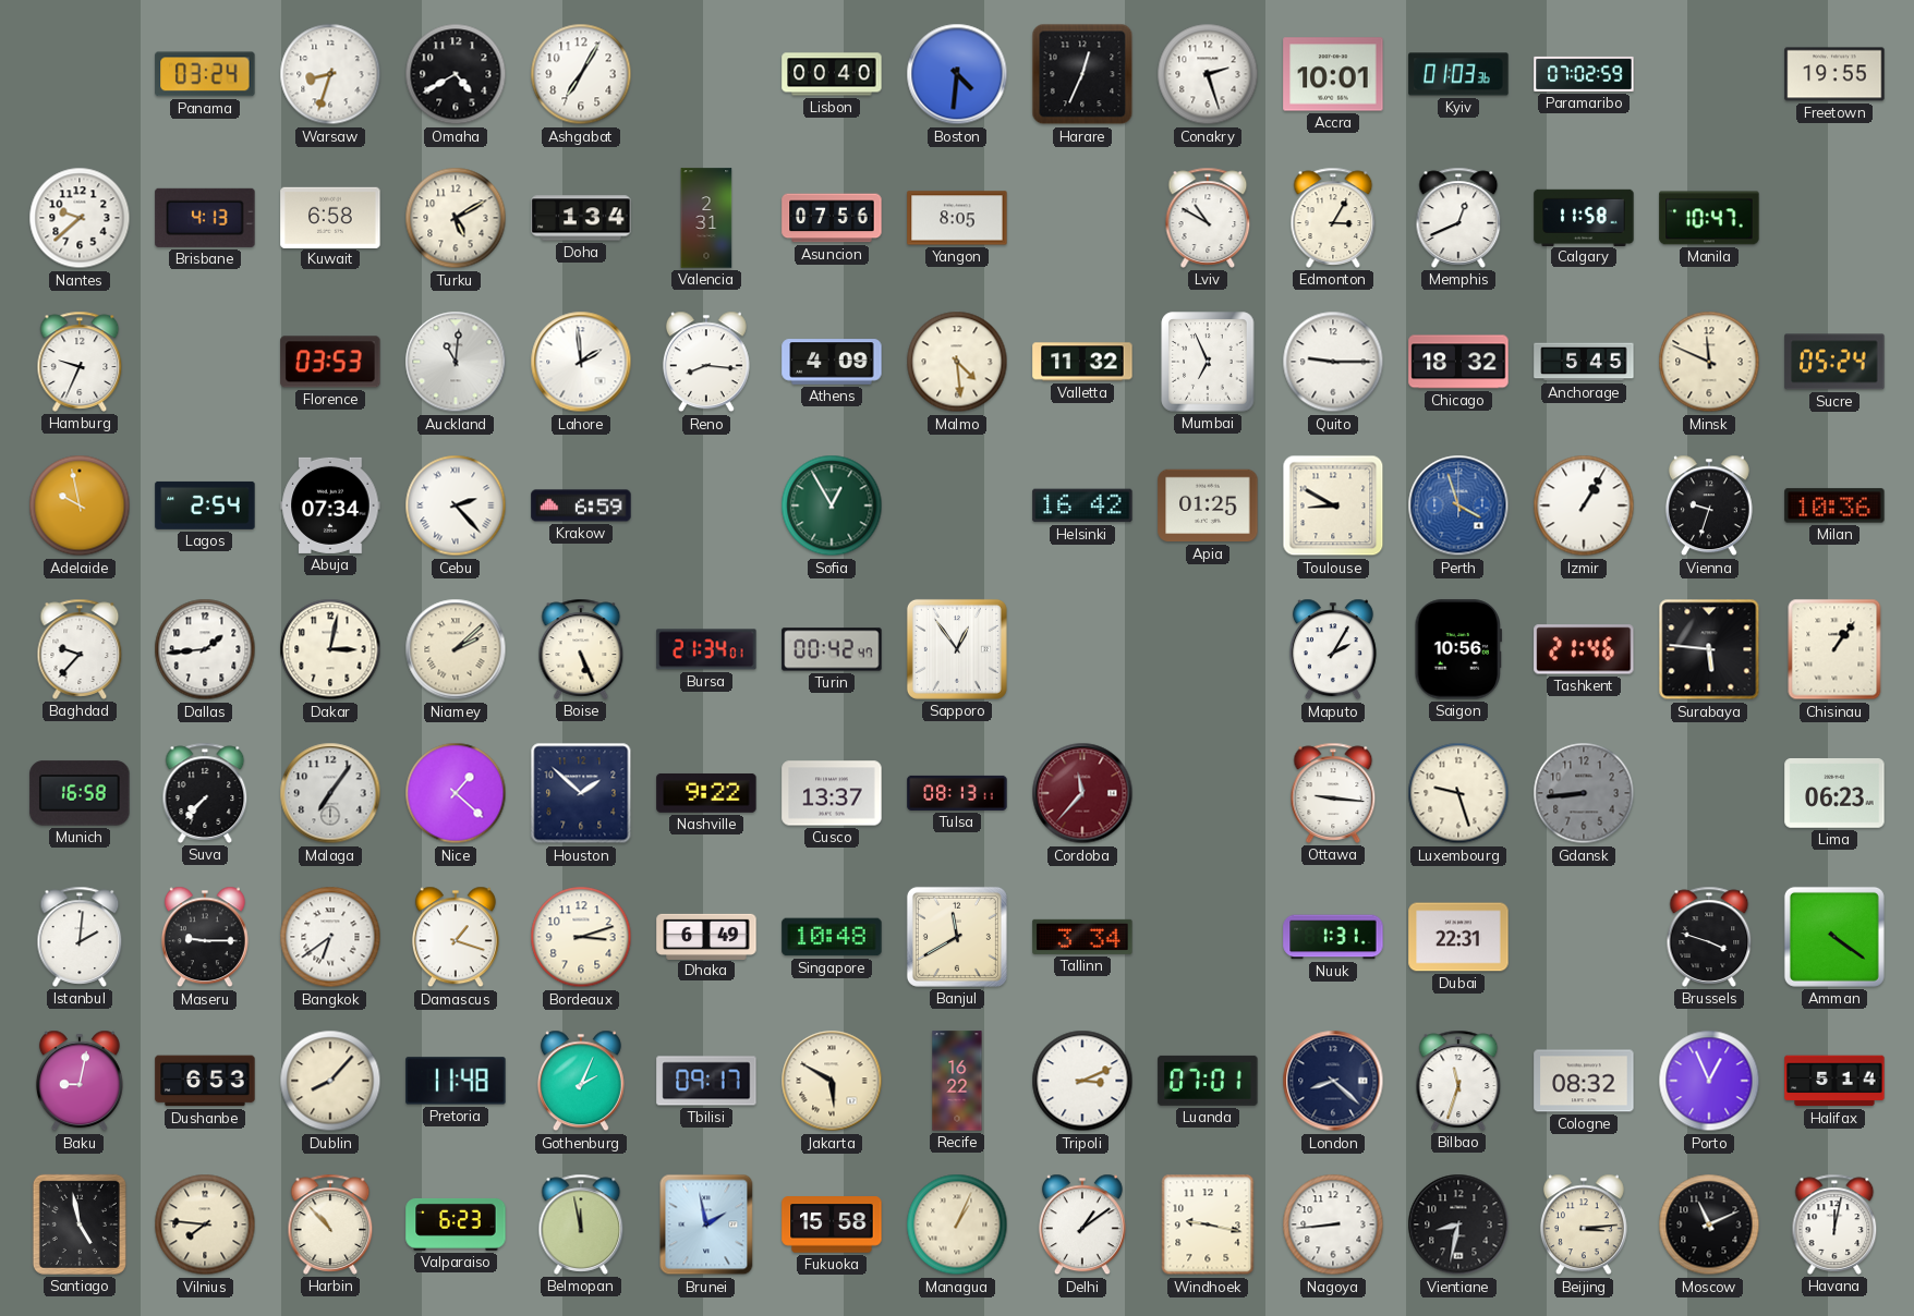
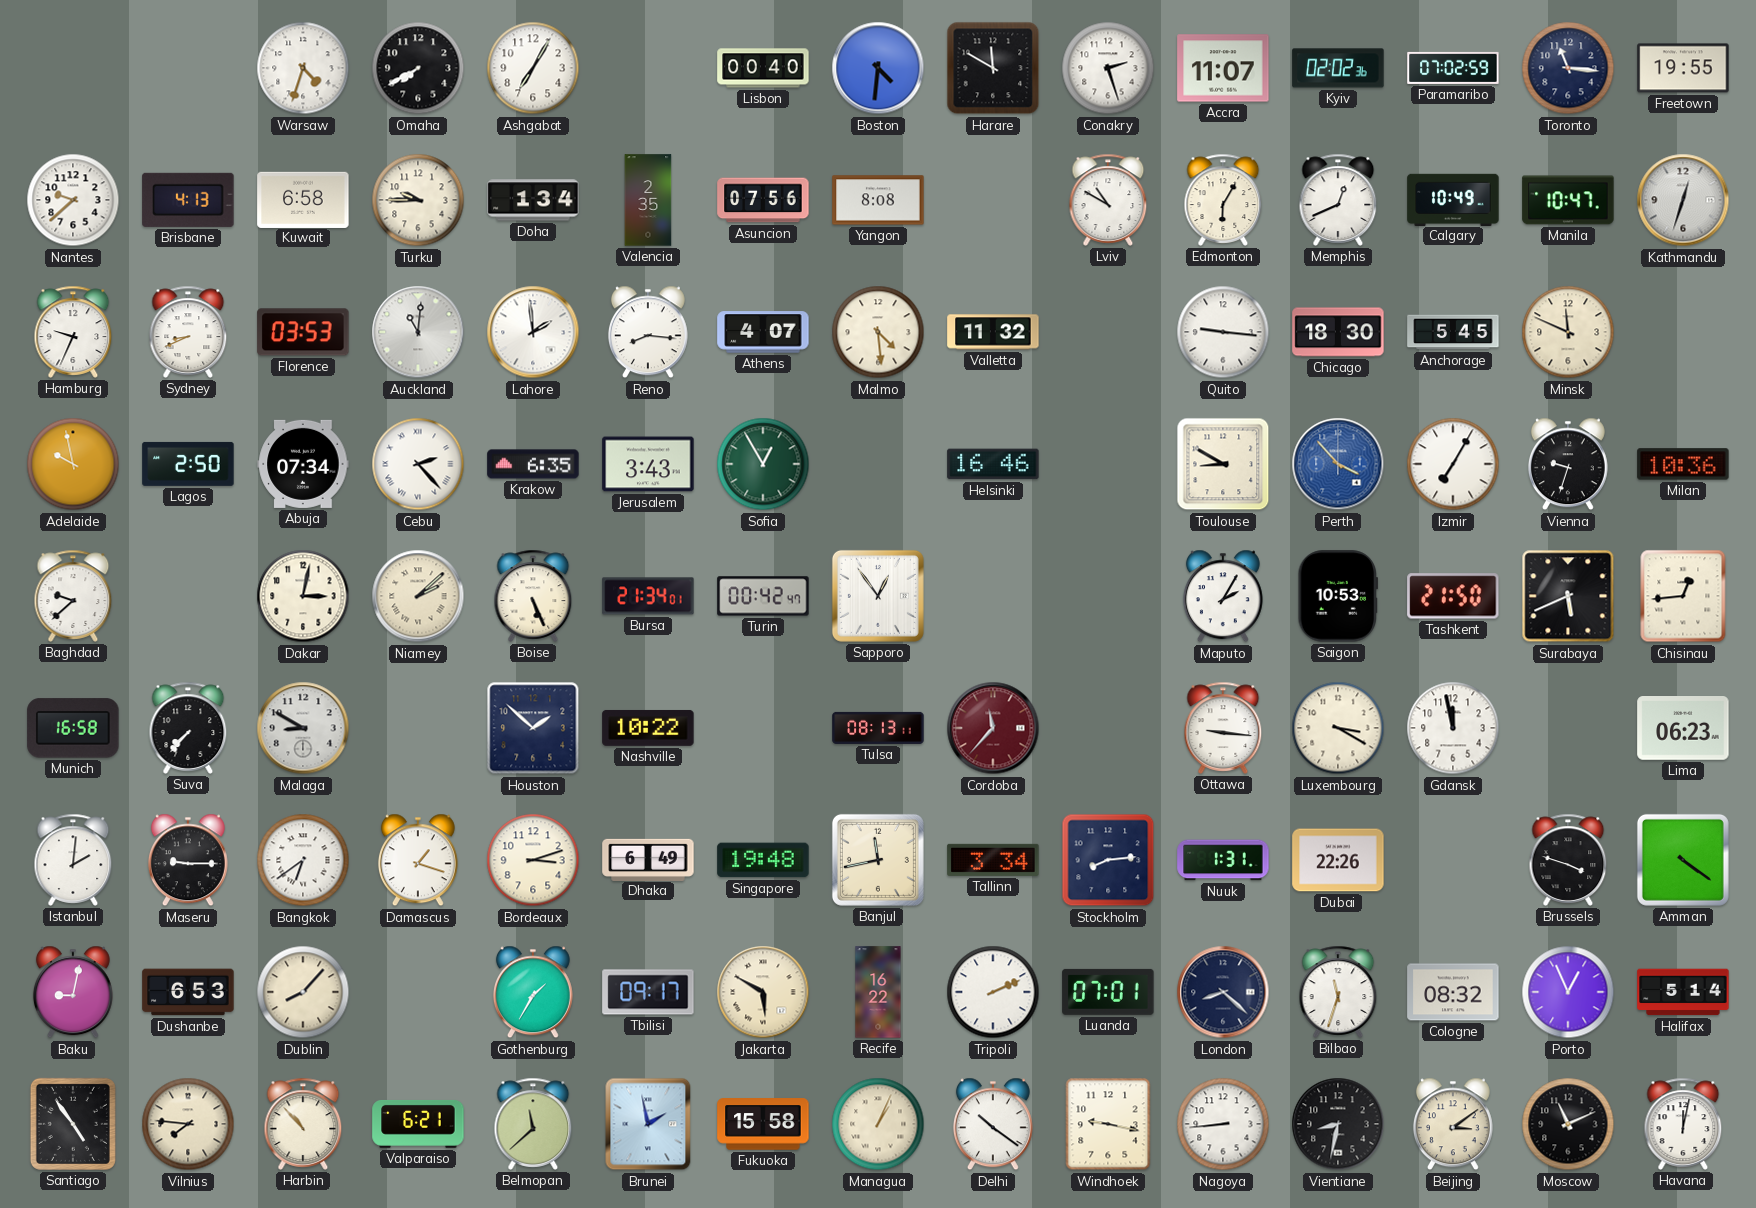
Panama: 03:24 -> none
Warsaw: 8:33 -> 4:33
Omaha: 4:40 -> 7:40
Harare: 12:34 -> 11:50
Accra: 10:01 -> 11:07
Kyiv: 01:03 -> 02:02
Toronto: none -> 11:16
Turku: 5:10 -> 9:45
Valencia: 2:31 -> 2:35
Yangon: 8:05 -> 8:08
Edmonton: 3:05 -> 6:05
Calgary: 11:58 -> 10:49
Kathmandu: none -> 12:33
Sydney: none -> 8:41
Athens: 4:09 -> 4:07
Mumbai: 6:56 -> none
Quito: 9:15 -> 9:16
Chicago: 18:32 -> 18:30
Sucre: 05:24 -> none
Lagos: 2:54 -> 2:50
Krakow: 6:59 -> 6:35
Jerusalem: none -> 3:43
Helsinki: 16:42 -> 16:46
Apia: 01:25 -> none
Perth: 3:57 -> 3:53
Izmir: 1:05 -> 7:05
Baghdad: 9:37 -> 9:38
Dallas: 1:44 -> none
Saigon: 10:56 -> 10:53
Tashkent: 21:46 -> 21:50
Surabaya: 5:46 -> 5:41
Chisinau: 1:06 -> 12:44
Malaga: 7:06 -> 8:50
Nice: 1:22 -> none
Nashville: 9:22 -> 10:22
Cusco: 13:37 -> none
Luxembourg: 9:27 -> 3:20
Gdansk: 8:44 -> 11:58
Gdansk dial: grey -> white
Singapore: 10:48 -> 19:48
Banjul: 11:40 -> 11:43
Stockholm: none -> 8:14
Dubai: 22:31 -> 22:26
Pretoria: 11:48 -> none
Gothenburg: 2:04 -> 1:35
Tripoli: 3:11 -> 2:11
Santiago: 4:58 -> 4:54
Valparaiso: 6:23 -> 6:21
Belmopan: 11:58 -> 11:38
Delhi: 1:09 -> 10:21
Beijing: 3:14 -> 3:09
